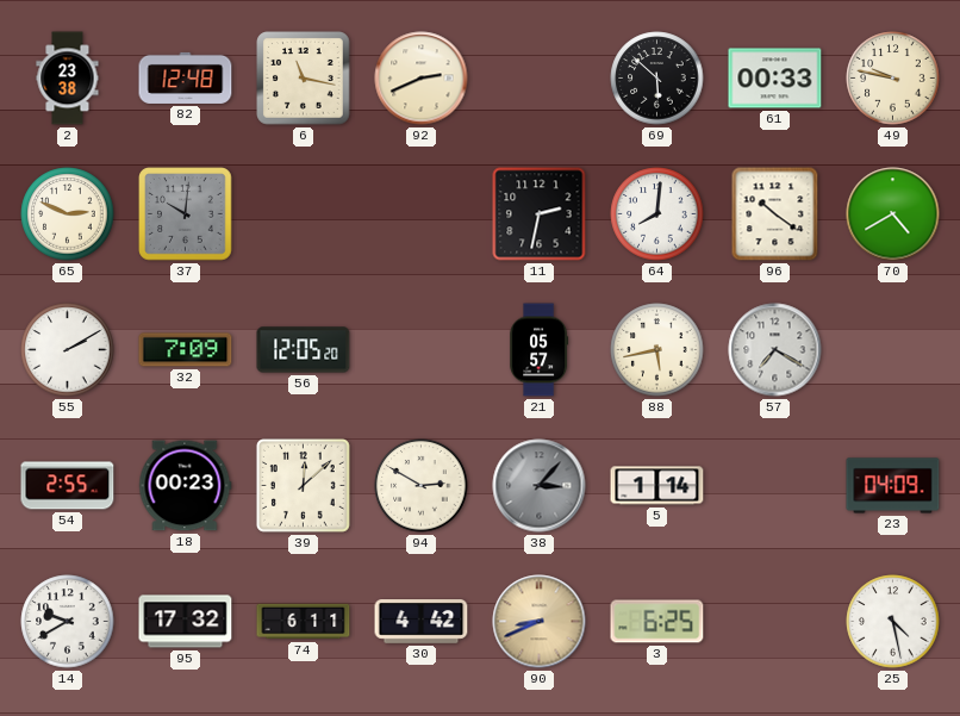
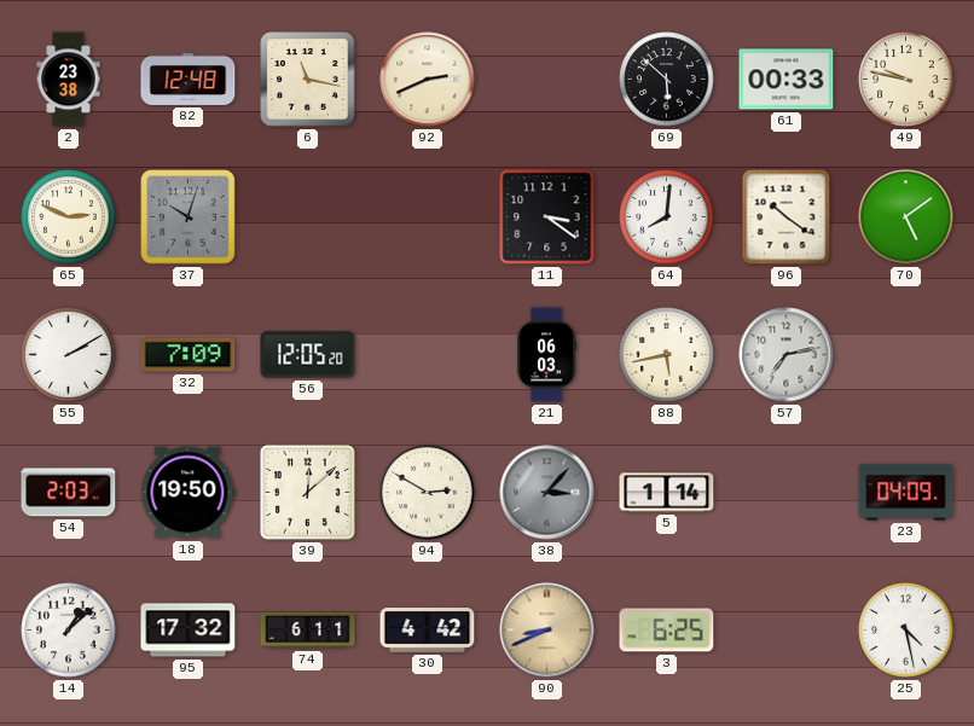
37: 10:01 -> 10:03
11: 2:32 -> 3:21
70: 4:40 -> 5:09
21: 05:57 -> 06:03
57: 7:20 -> 7:13
54: 2:55 -> 2:03
18: 00:23 -> 19:50
14: 9:40 -> 1:08
